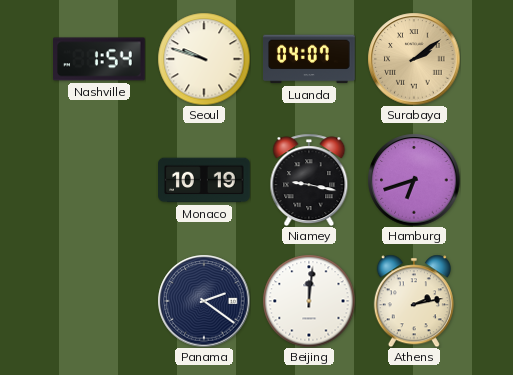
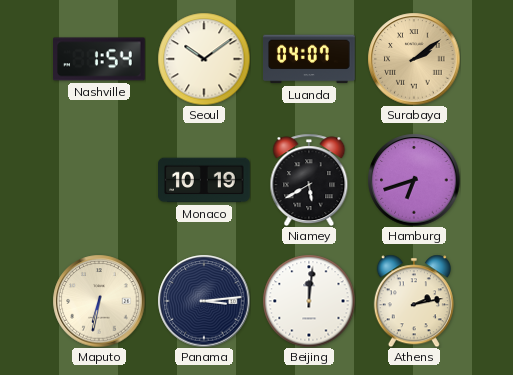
Seoul: 9:48 -> 10:09
Niamey: 9:17 -> 5:40
Maputo: none -> 6:32
Panama: 2:21 -> 3:14
